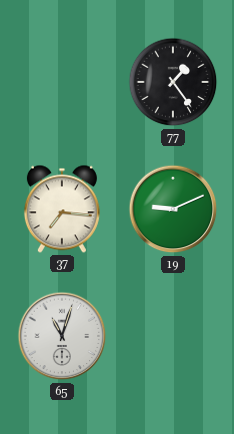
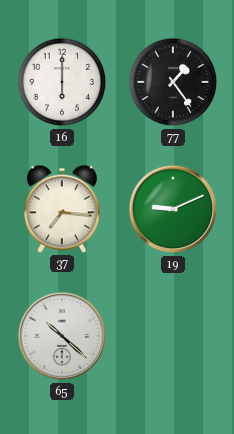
16: none -> 6:00
65: 11:03 -> 10:22
